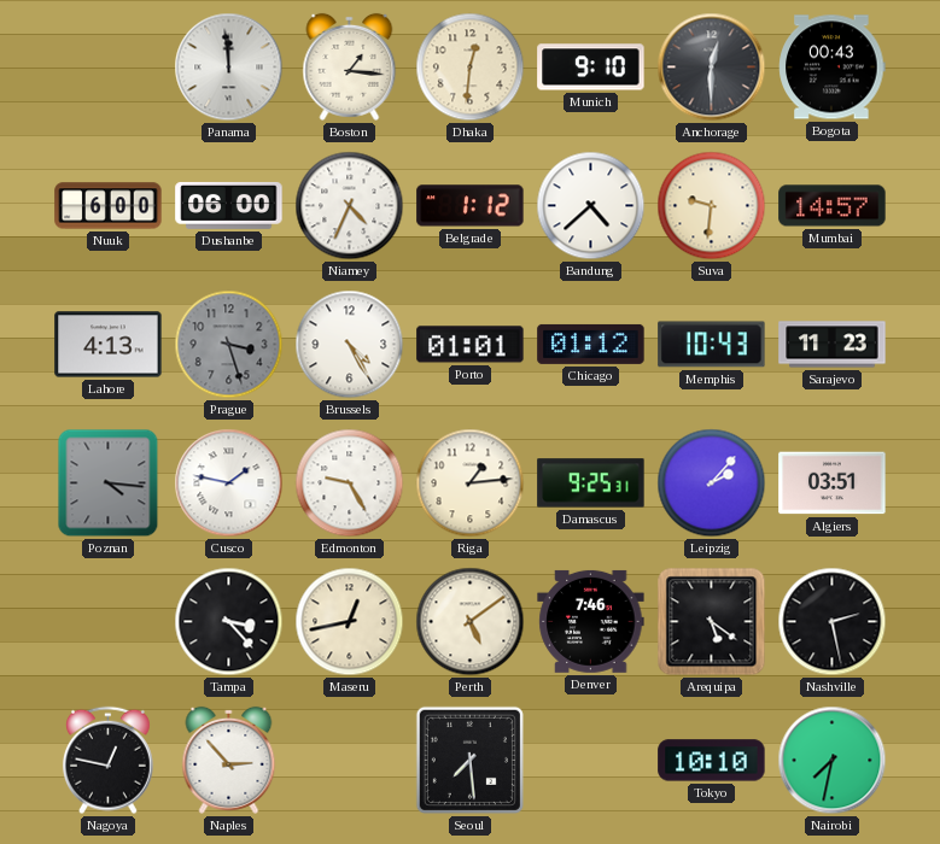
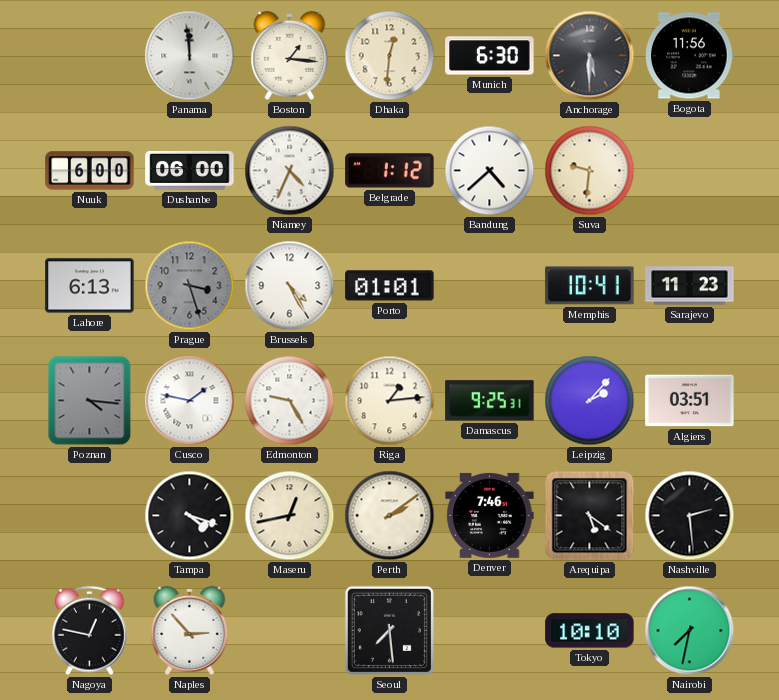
Munich: 9:10 -> 6:30
Anchorage: 12:30 -> 5:30
Bogota: 00:43 -> 11:56
Mumbai: 14:57 -> none
Lahore: 4:13 -> 6:13
Chicago: 01:12 -> none
Memphis: 10:43 -> 10:41
Tampa: 3:23 -> 4:18
Perth: 5:09 -> 2:09
Nashville: 2:28 -> 2:29
